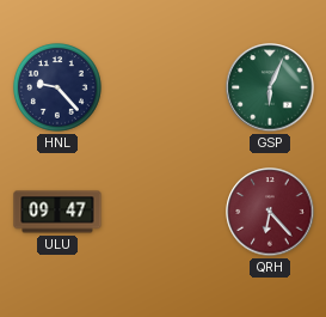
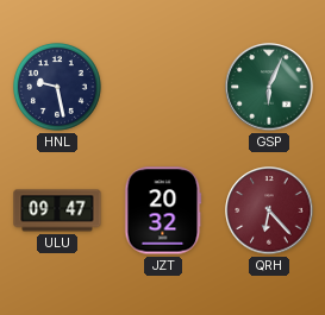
HNL: 9:23 -> 9:28
JZT: none -> 20:32
